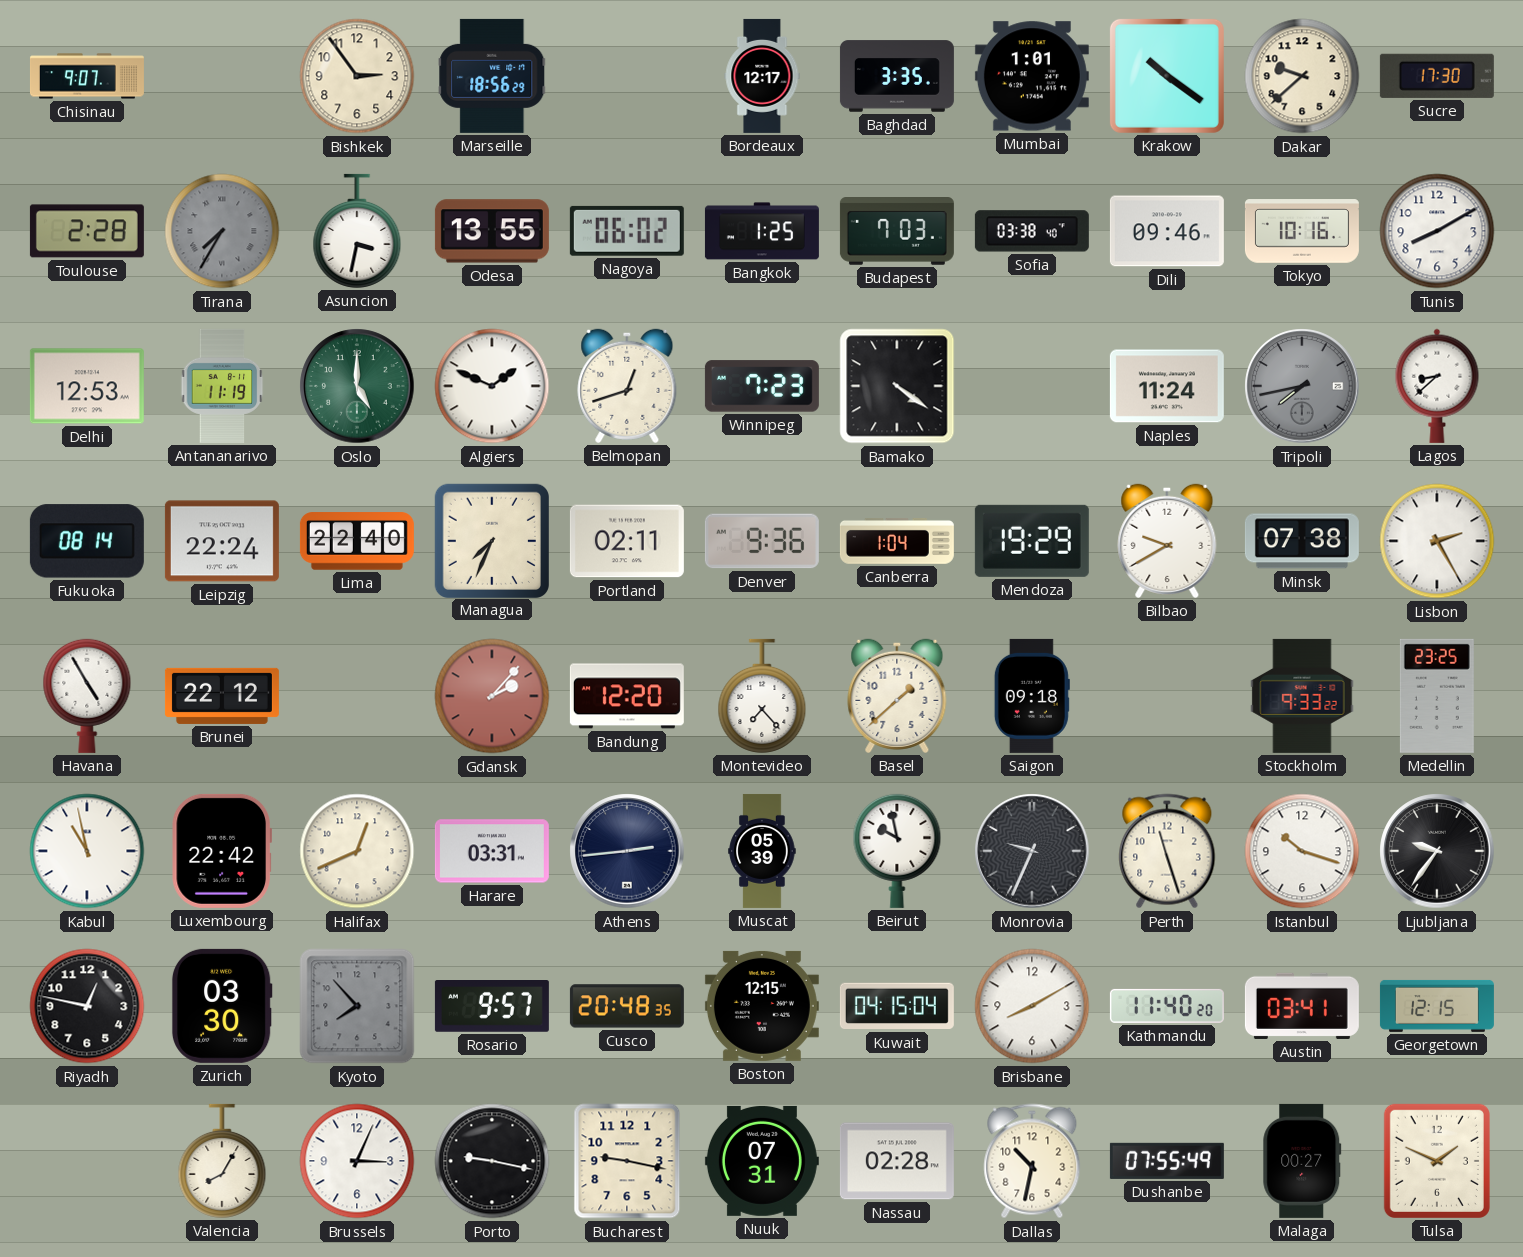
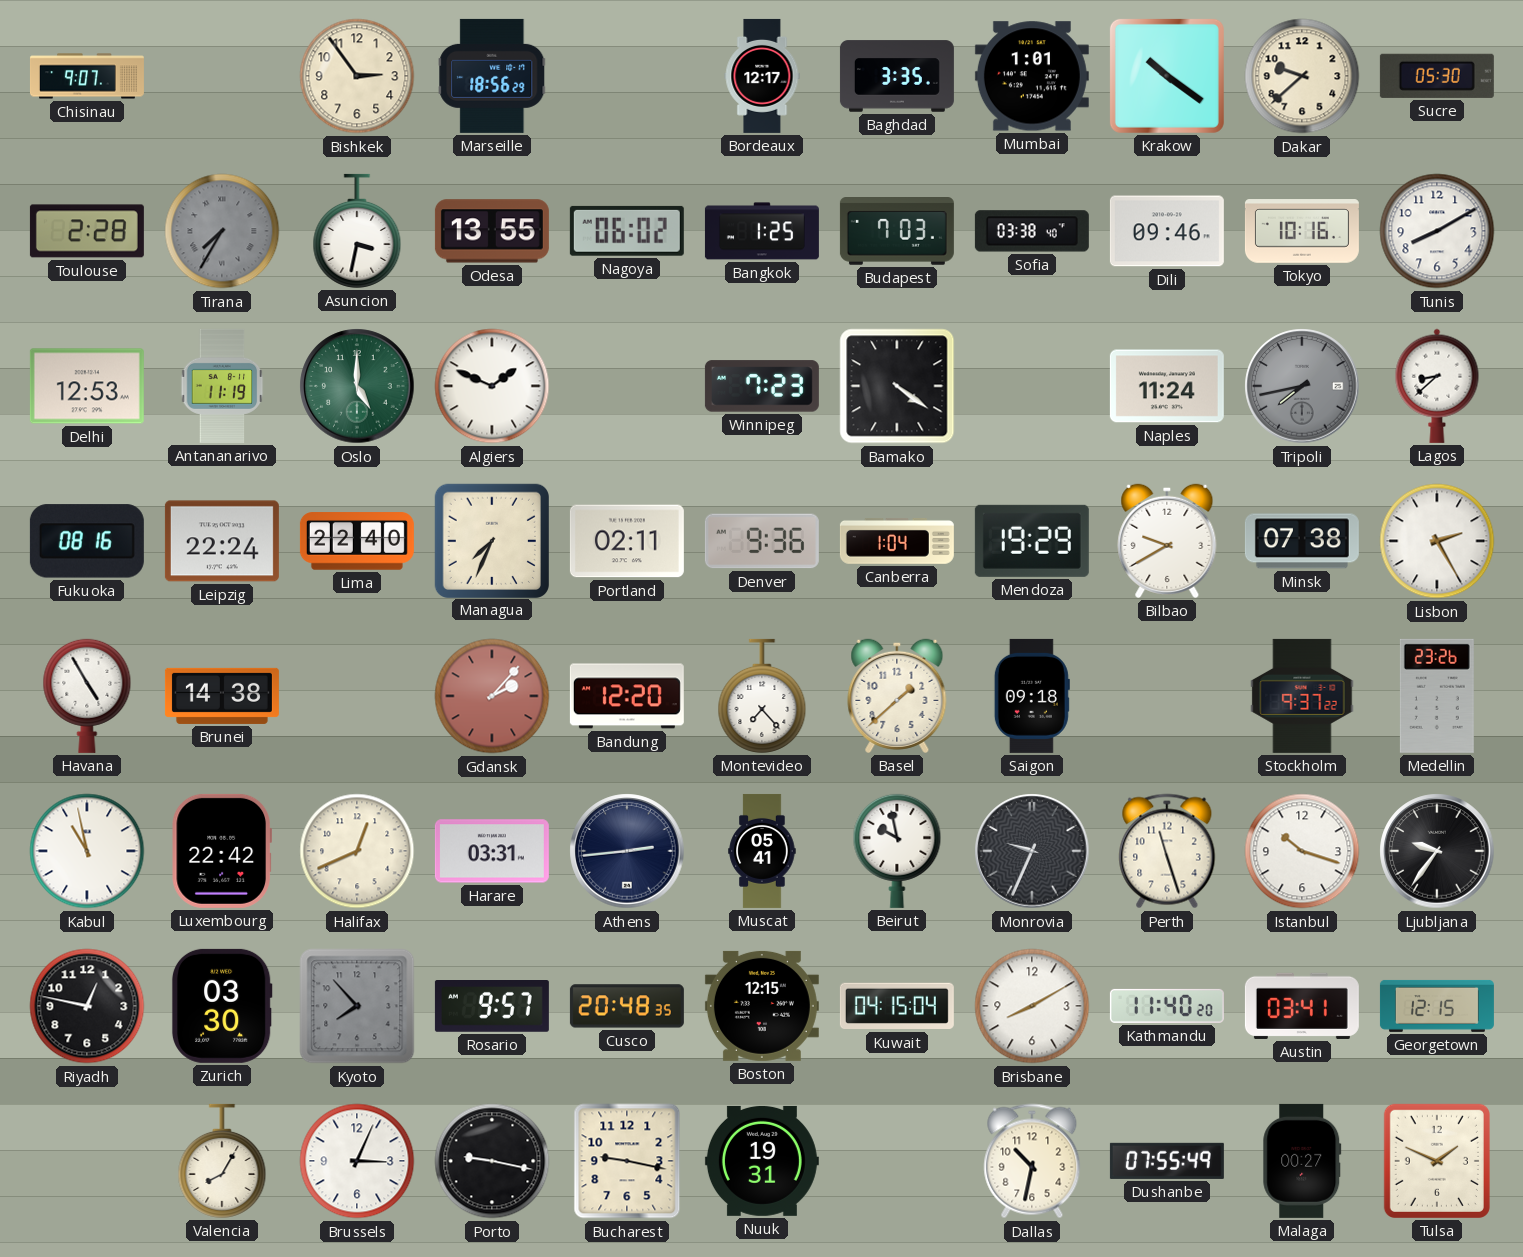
Sucre: 17:30 -> 05:30
Belmopan: 12:42 -> none
Fukuoka: 08:14 -> 08:16
Brunei: 22:12 -> 14:38
Stockholm: 9:33 -> 9:37
Medellin: 23:25 -> 23:26
Muscat: 05:39 -> 05:41
Nuuk: 07:31 -> 19:31
Nassau: 02:28 -> none
